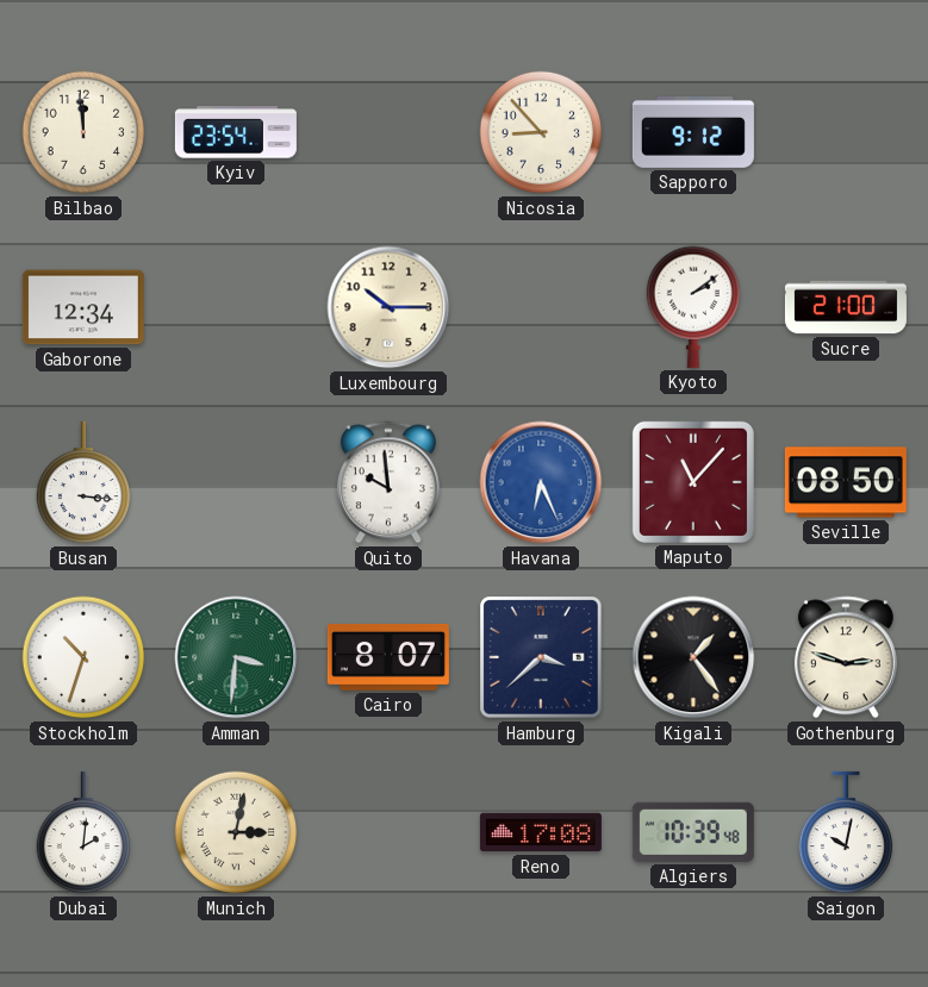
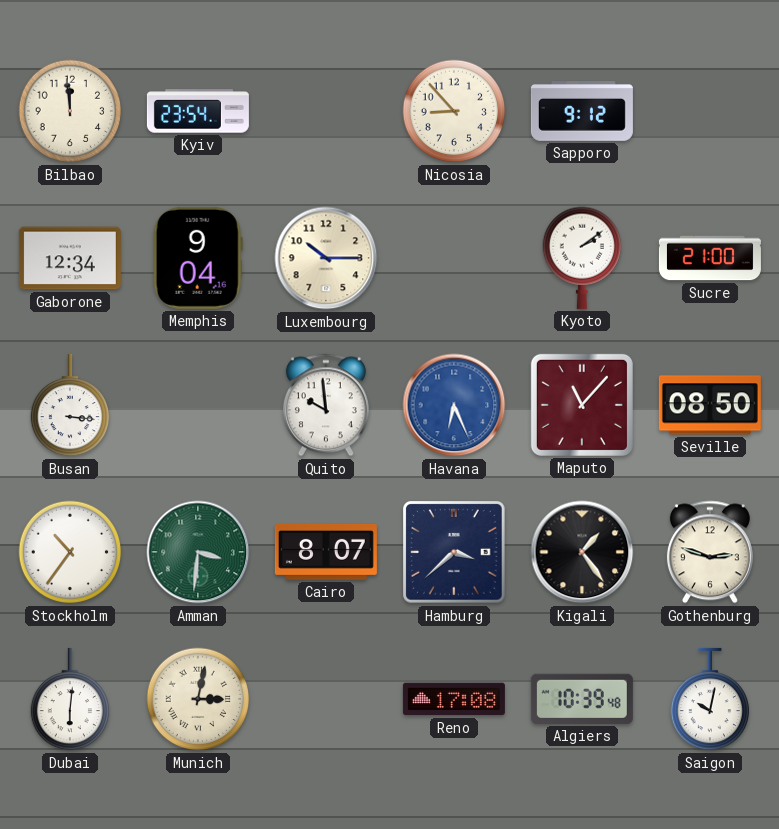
Memphis: none -> 9:04
Stockholm: 10:33 -> 10:36
Dubai: 2:01 -> 6:01
